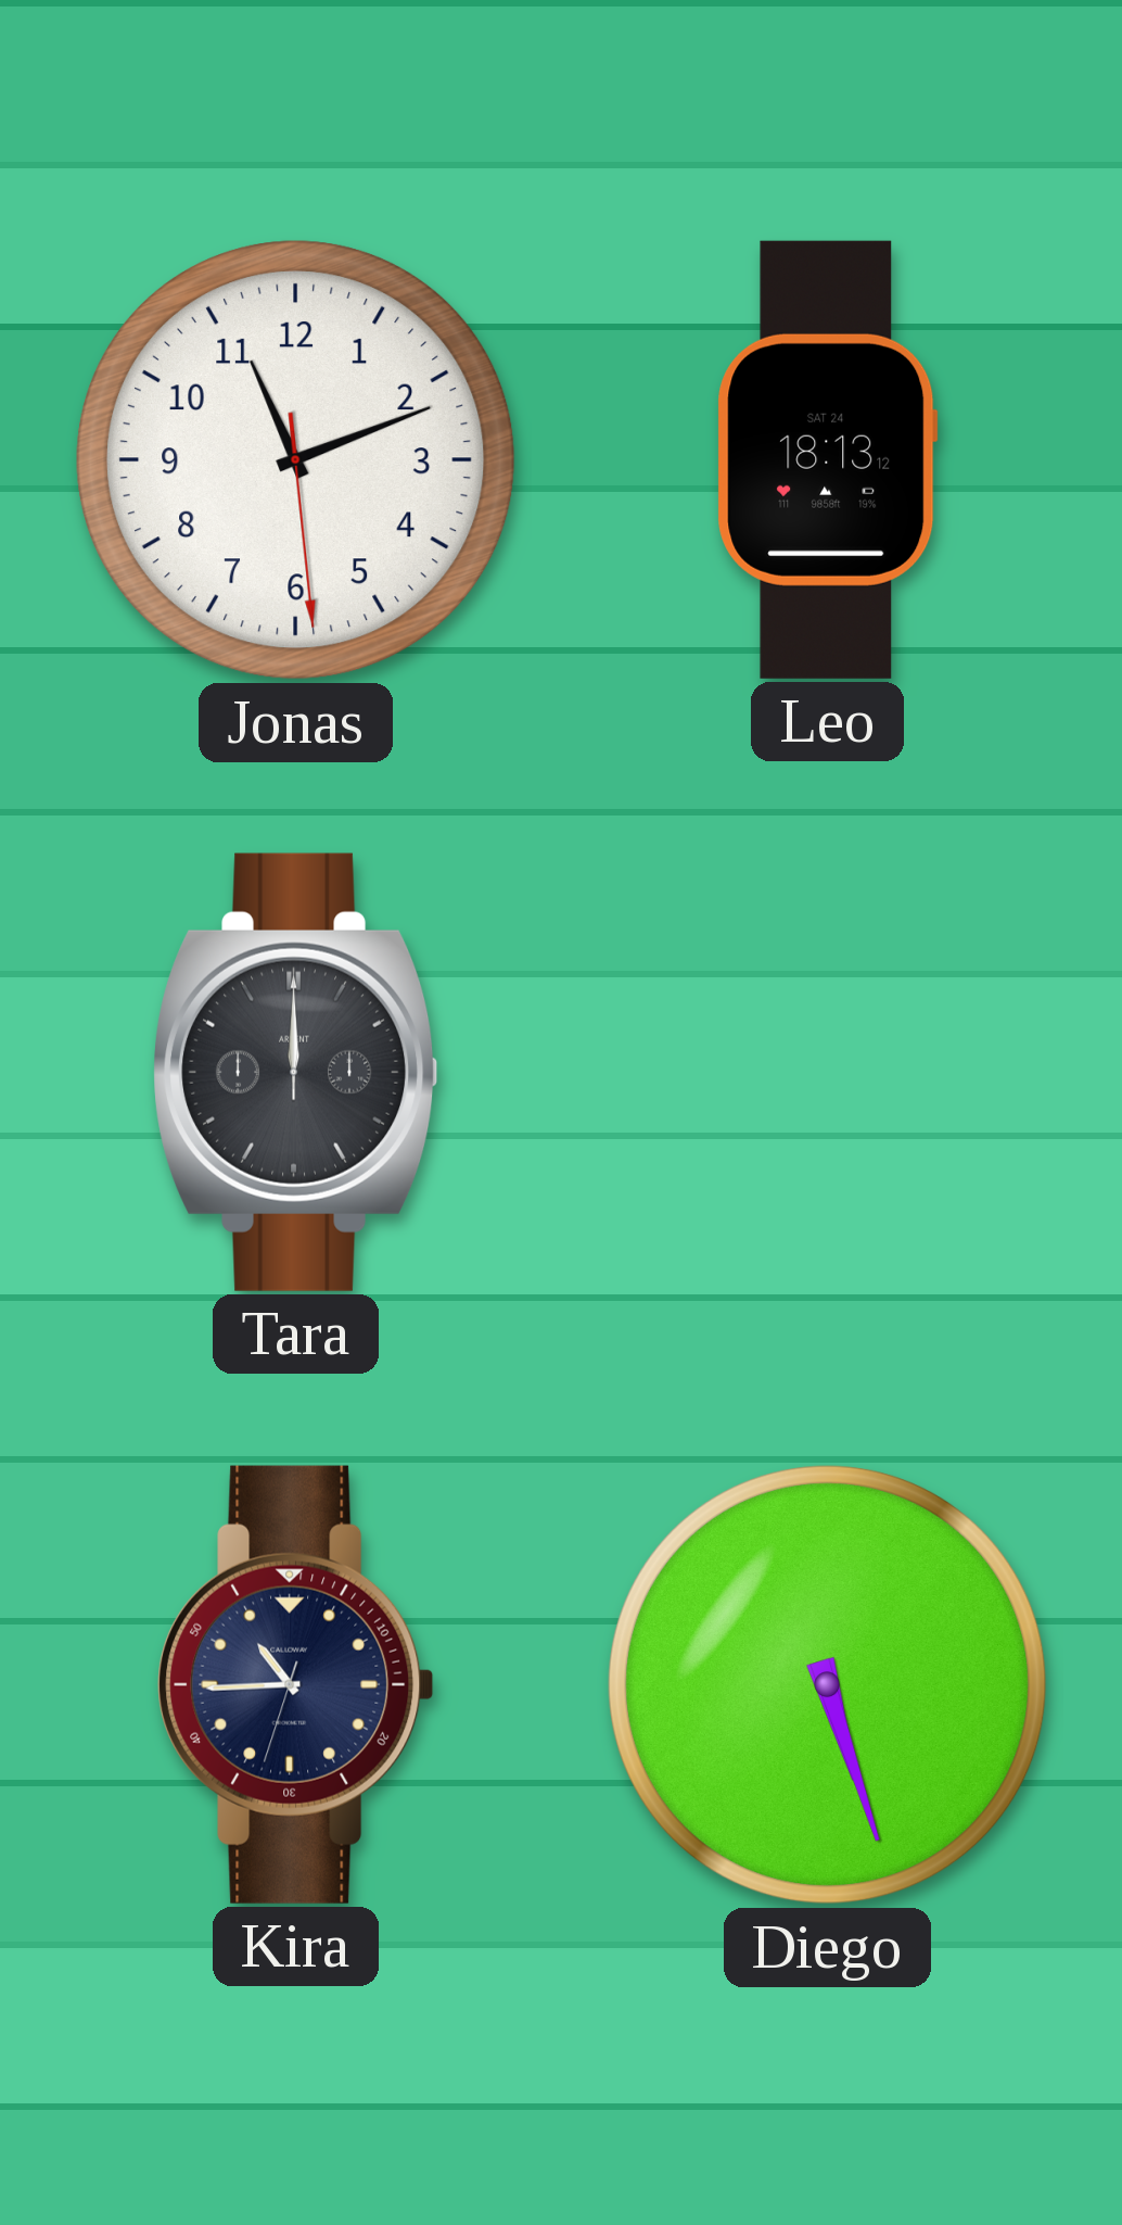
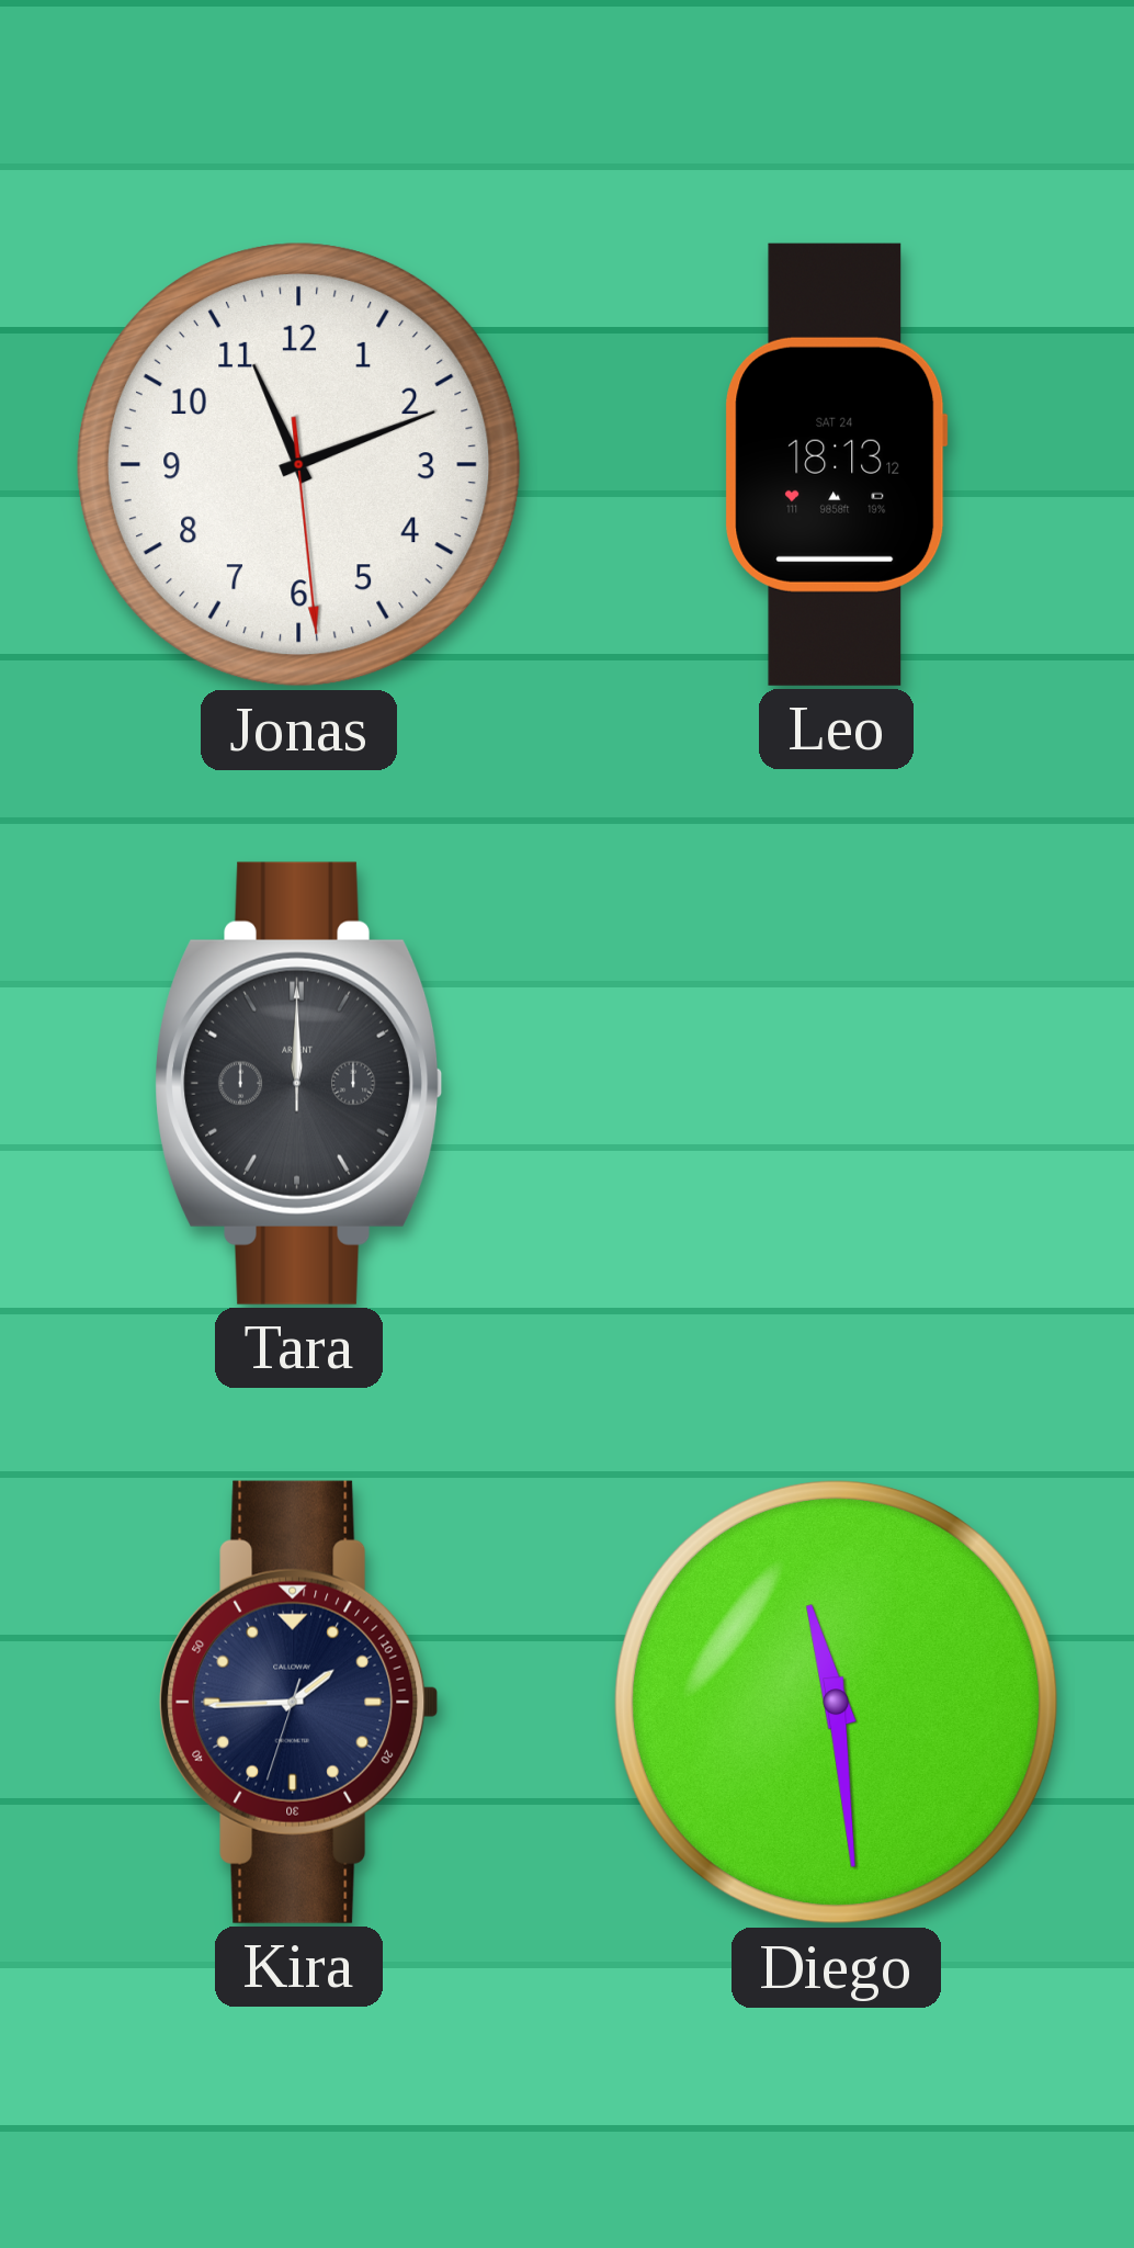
Kira: 10:44 -> 1:44
Diego: 5:27 -> 11:29
